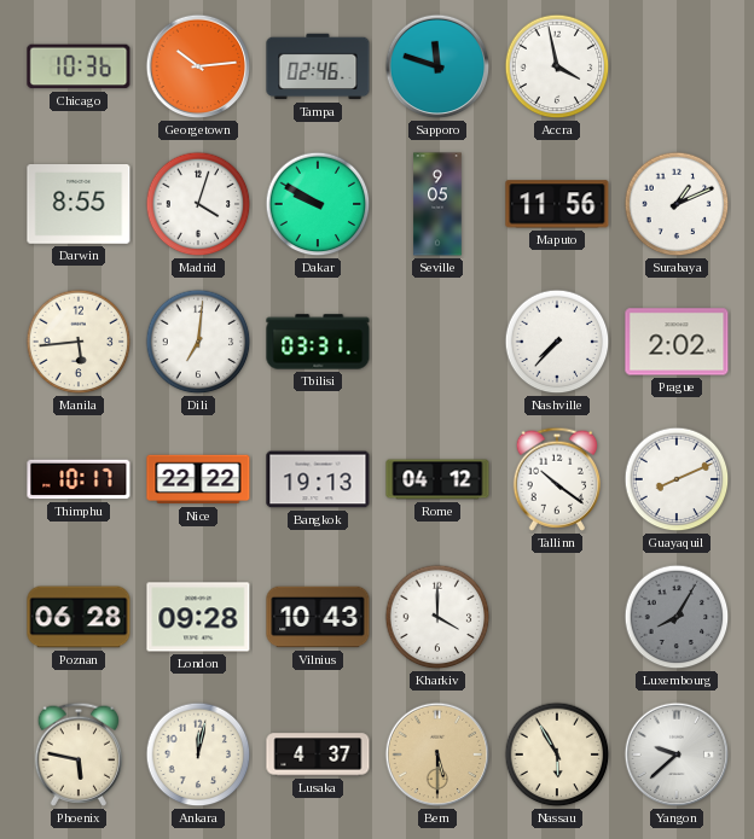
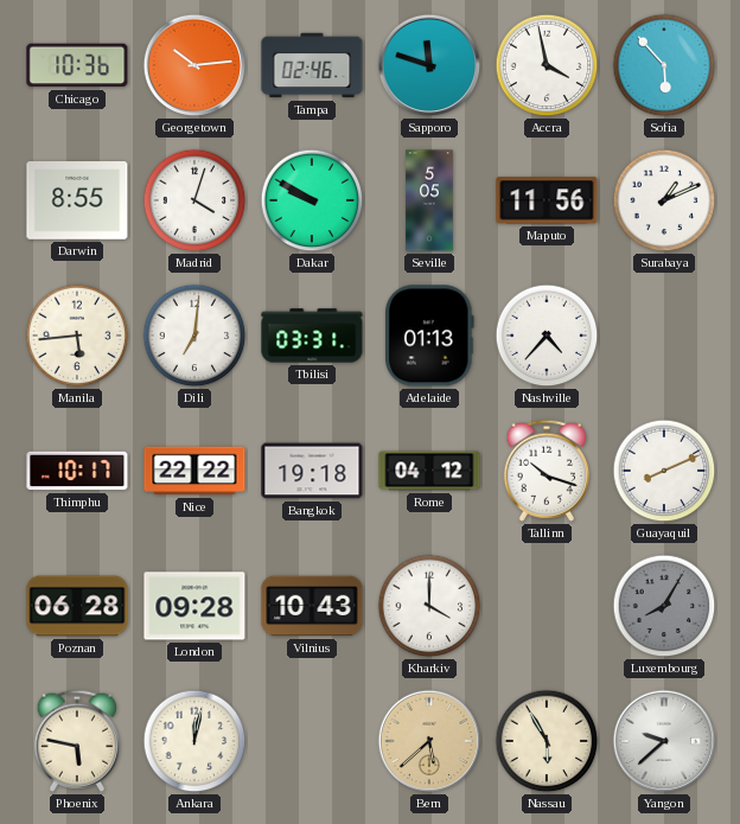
Sofia: none -> 5:53
Seville: 9:05 -> 5:05
Adelaide: none -> 01:13
Nashville: 7:37 -> 4:37
Prague: 2:02 -> none
Bangkok: 19:13 -> 19:18
Tallinn: 10:21 -> 10:18
Lusaka: 4:37 -> none
Bern: 5:30 -> 5:38
